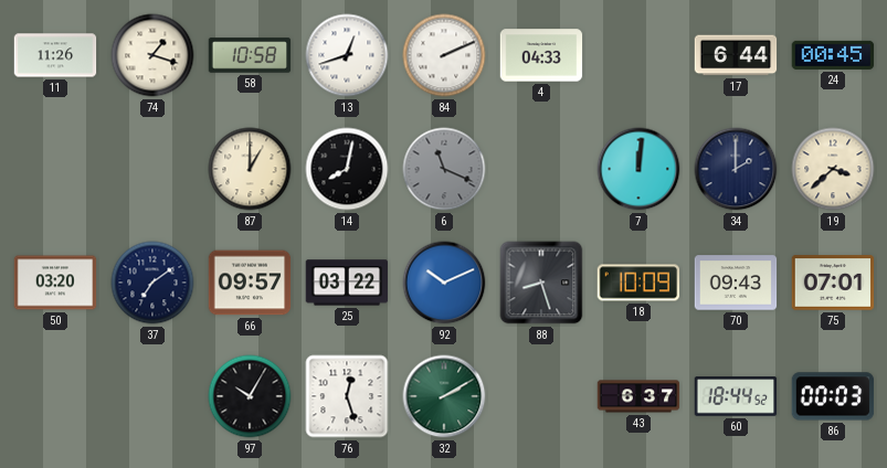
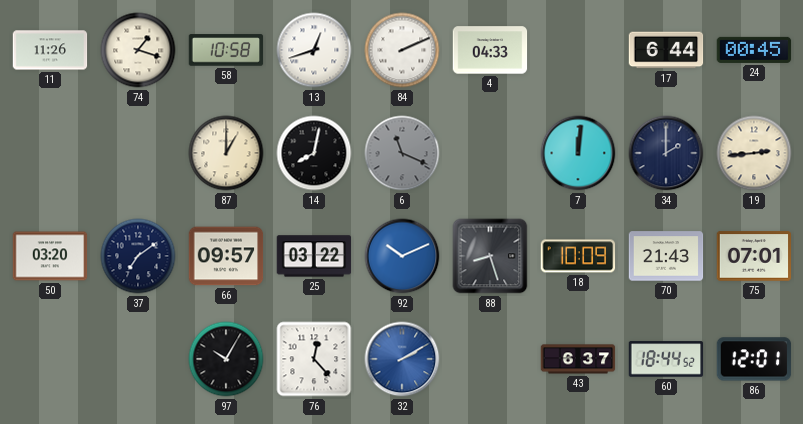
19: 3:38 -> 2:44
70: 09:43 -> 21:43
76: 12:27 -> 12:23
32 dial: green -> blue
86: 00:03 -> 12:01
